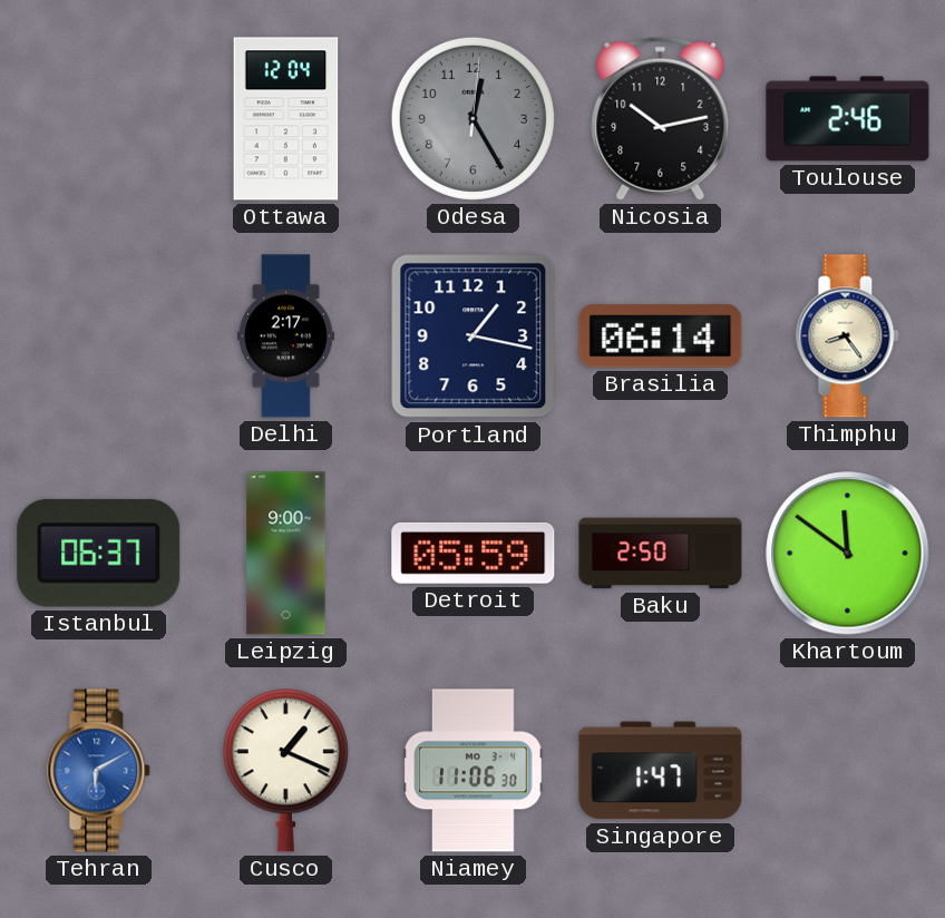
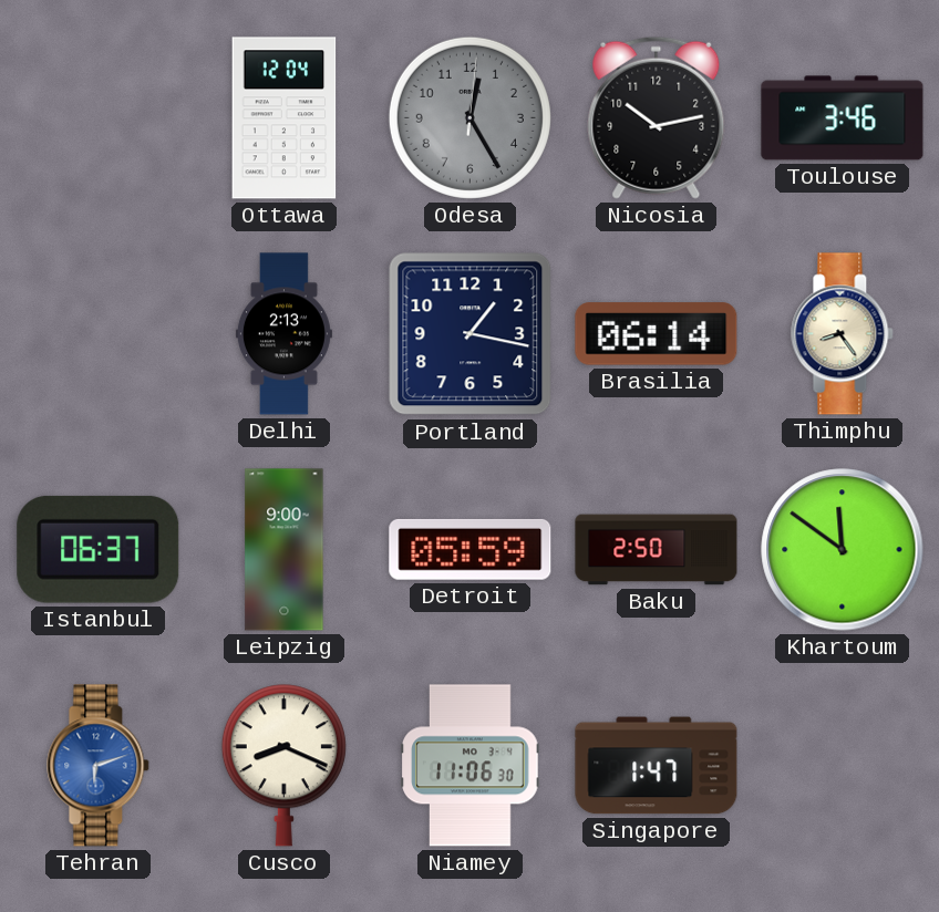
Toulouse: 2:46 -> 3:46
Delhi: 2:17 -> 2:13
Tehran: 6:10 -> 6:12
Cusco: 1:19 -> 8:19
